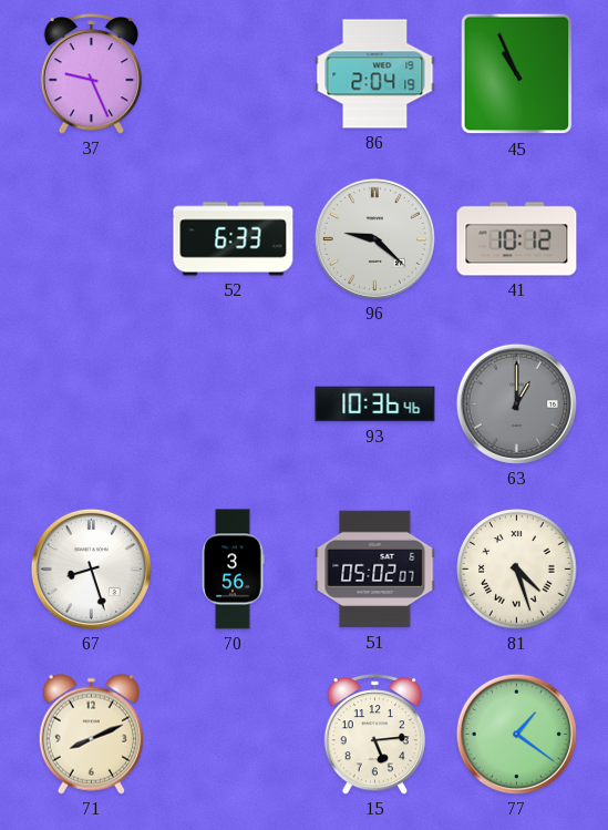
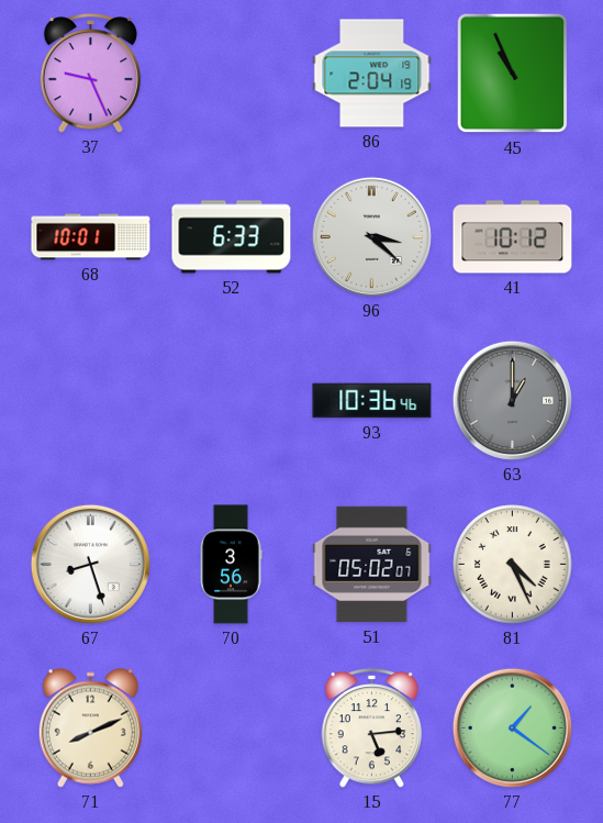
68: none -> 10:01
96: 9:22 -> 3:22
81: 4:27 -> 4:26
